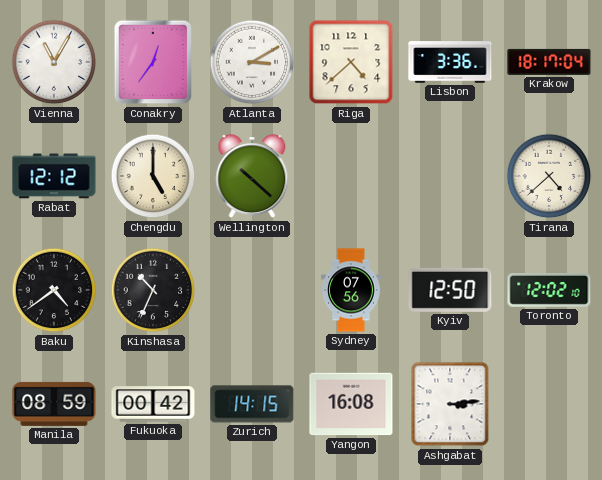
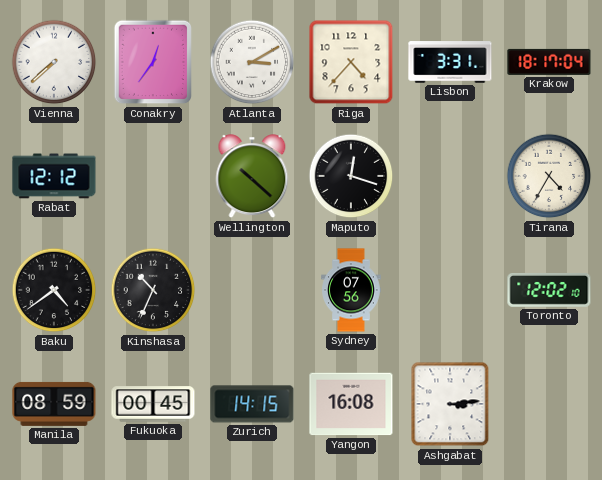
Vienna: 11:05 -> 7:38
Riga: 4:38 -> 4:37
Lisbon: 3:36 -> 3:31
Chengdu: 5:00 -> none
Maputo: none -> 12:18
Tirana: 4:38 -> 4:35
Kyiv: 12:50 -> none
Fukuoka: 00:42 -> 00:45
